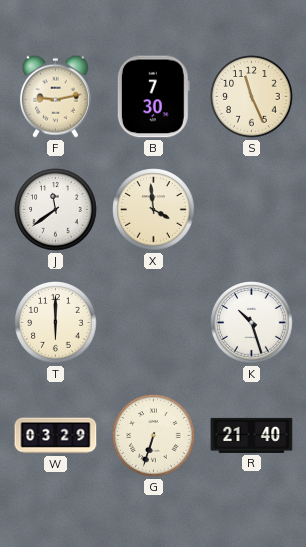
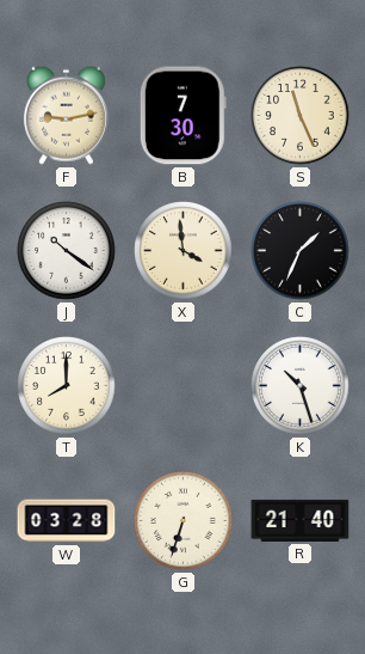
J: 11:39 -> 10:21
C: none -> 1:34
T: 6:00 -> 8:00
W: 03:29 -> 03:28
